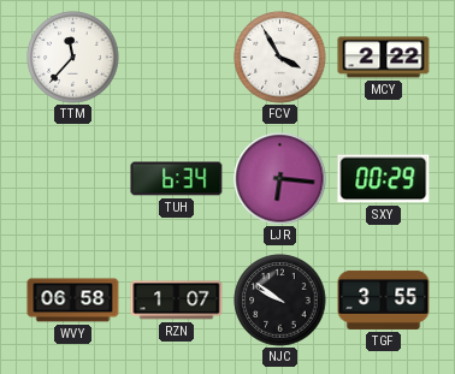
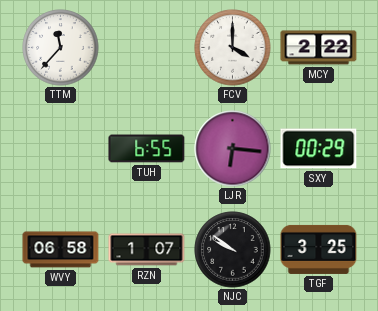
FCV: 3:55 -> 4:00
TUH: 6:34 -> 6:55
TGF: 3:55 -> 3:25
